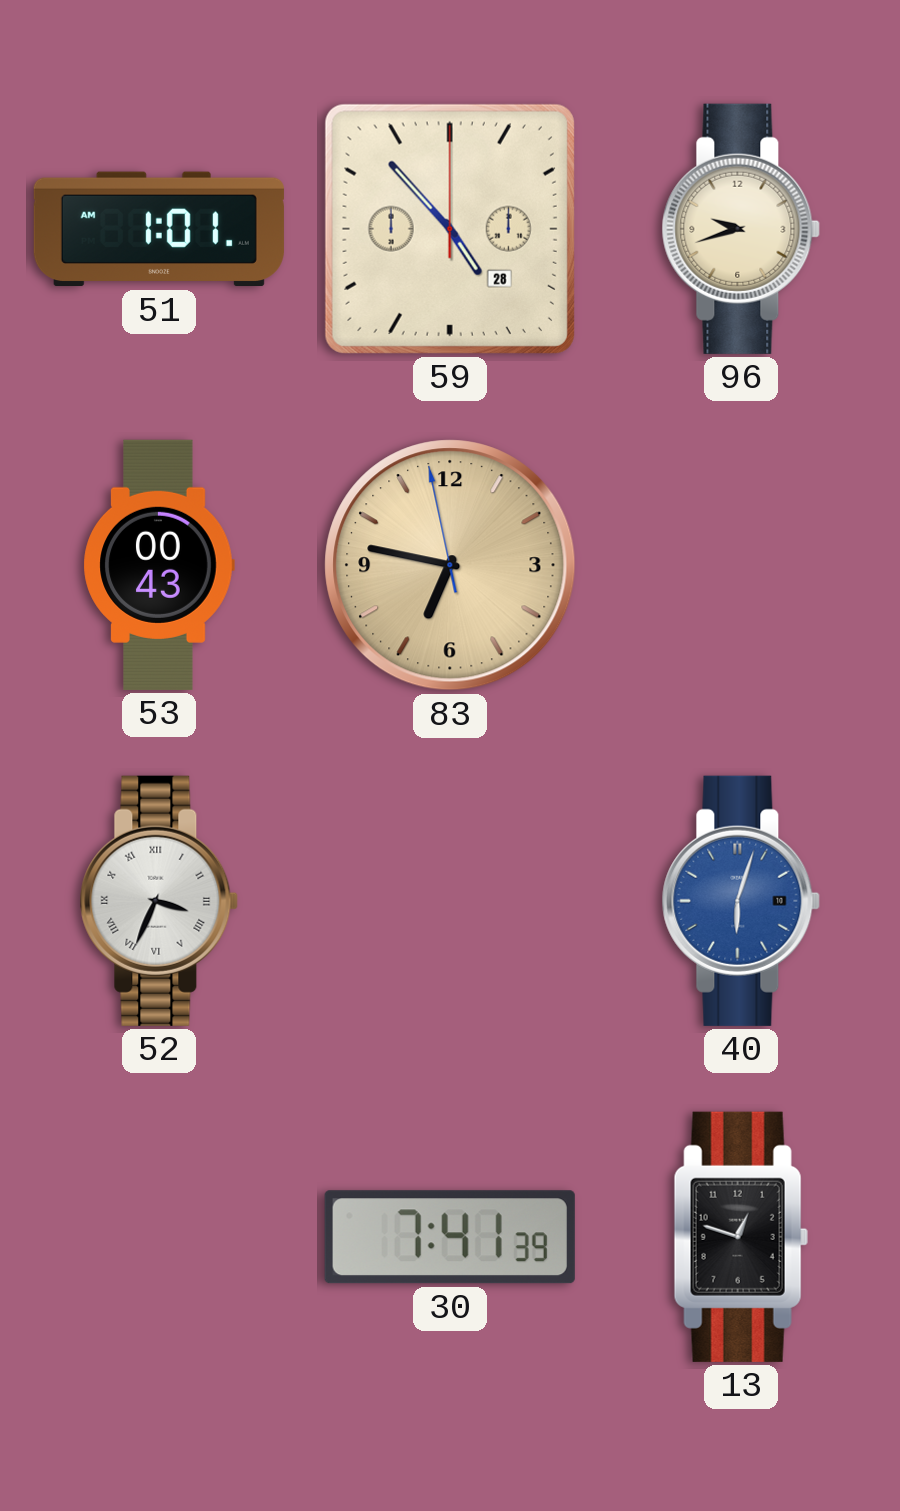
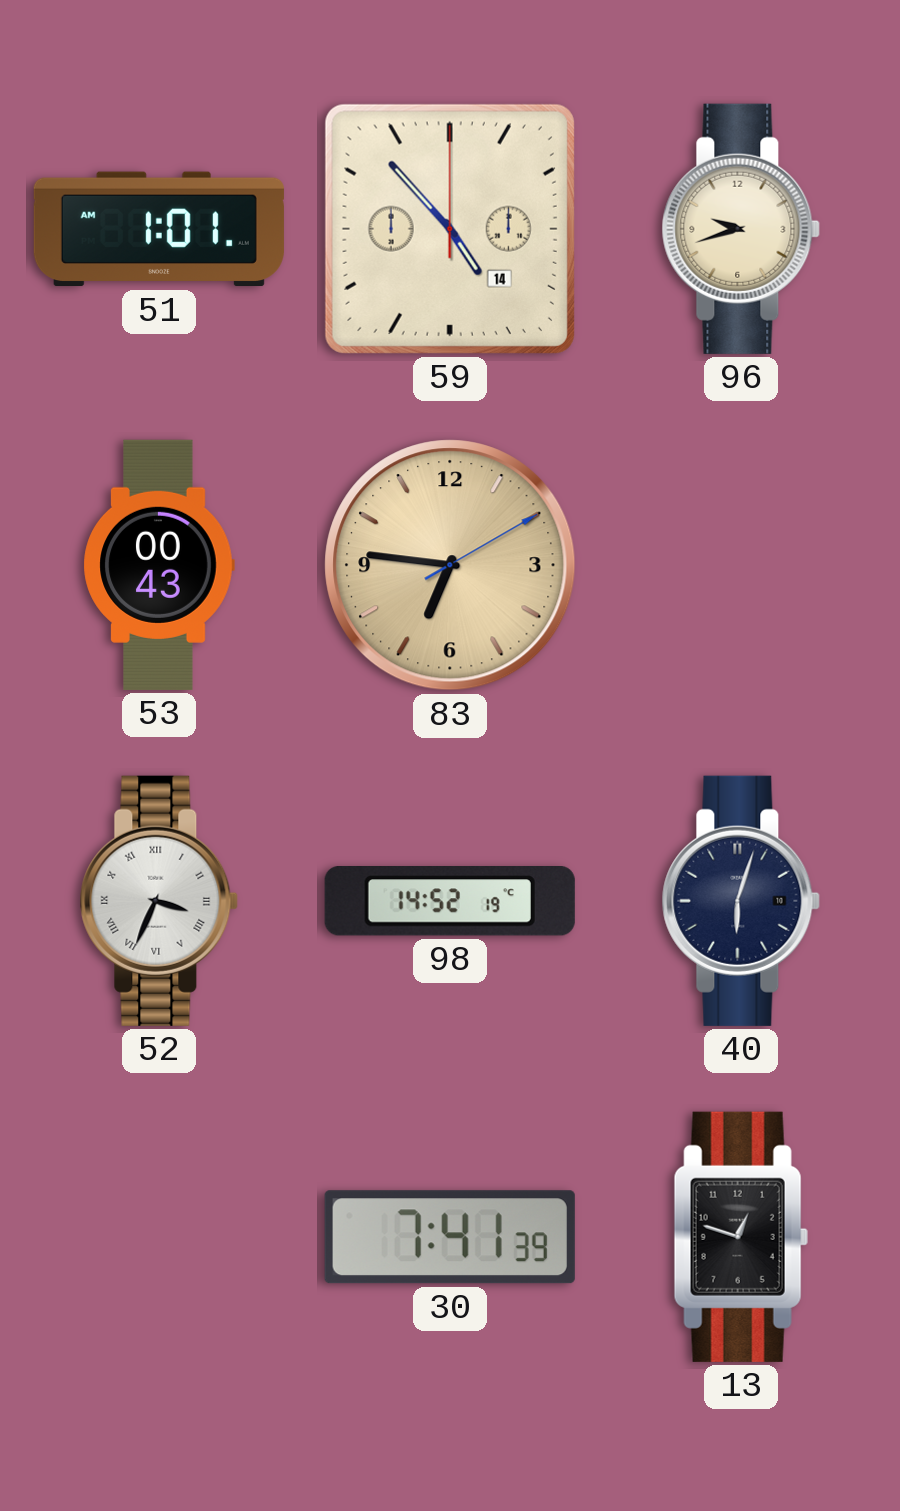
59 date: 28 -> 14
83: 6:46:58 -> 6:46:10
98: none -> 14:52
40 dial: blue -> navy
